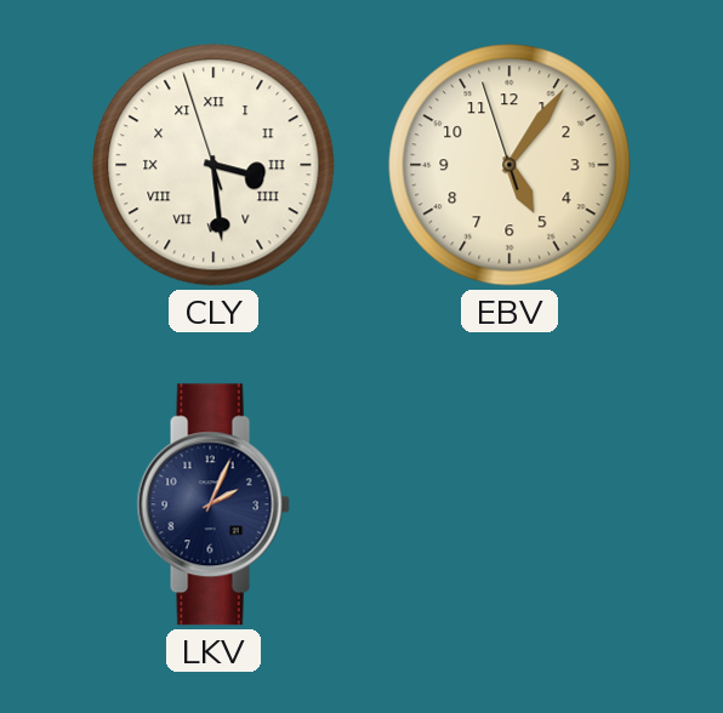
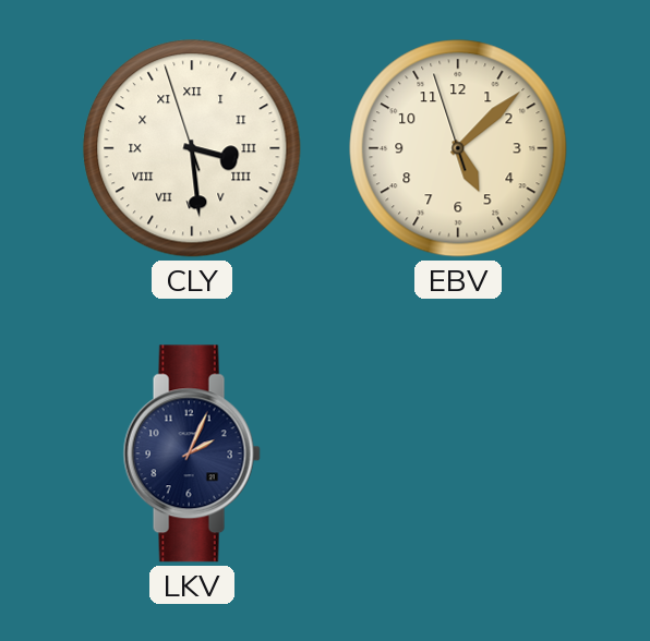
EBV: 5:05 -> 5:07
